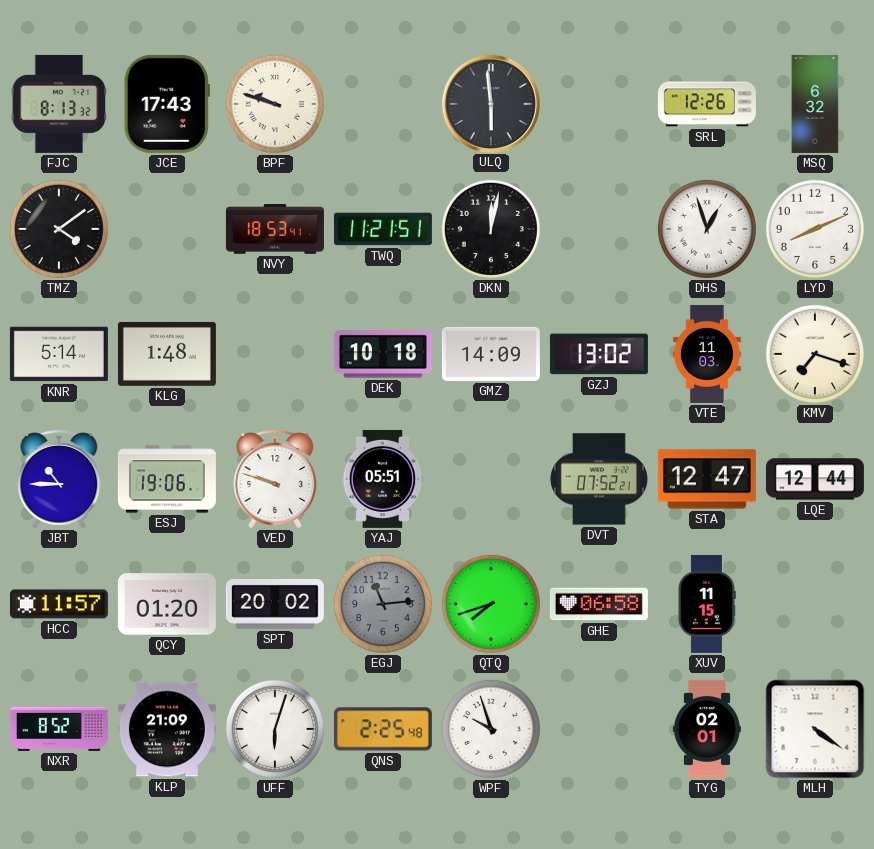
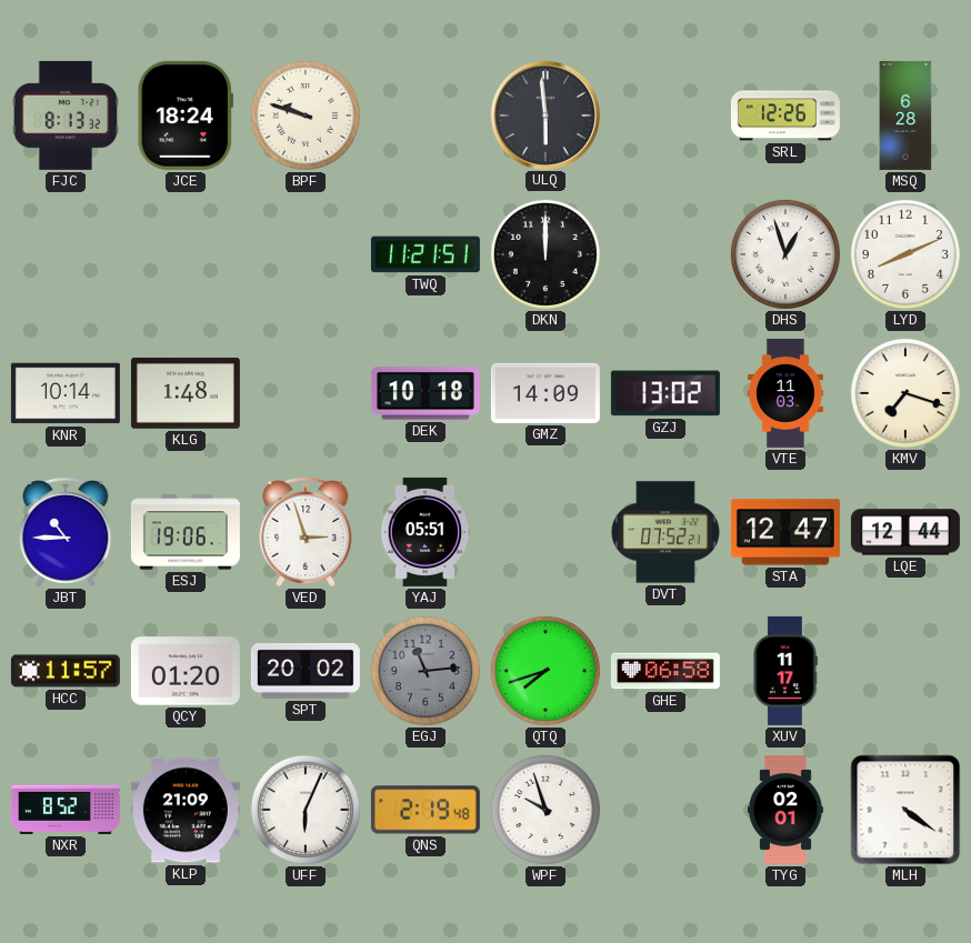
JCE: 17:43 -> 18:24
MSQ: 6:32 -> 6:28
TMZ: 4:09 -> none
NVY: 18:53 -> none
DKN: 12:02 -> 12:00
KNR: 5:14 -> 10:14
VED: 9:48 -> 2:57
XUV: 11:15 -> 11:17
UFF: 6:03 -> 6:04
QNS: 2:25 -> 2:19
